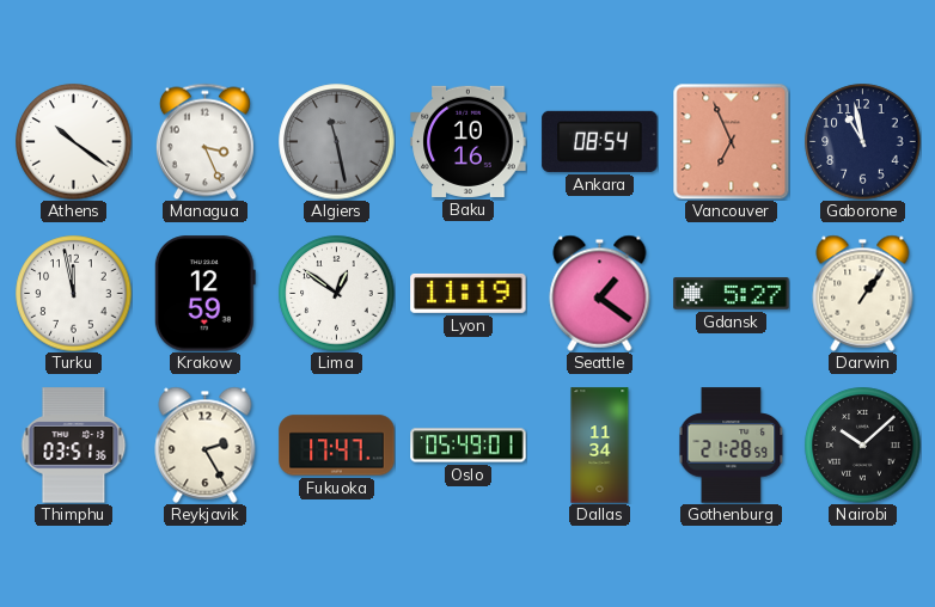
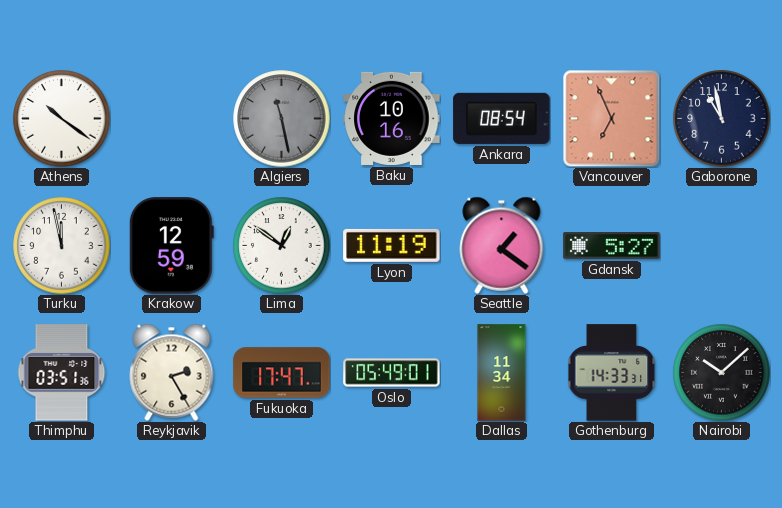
Managua: 3:26 -> none
Darwin: 1:06 -> none
Gothenburg: 21:28 -> 14:33
